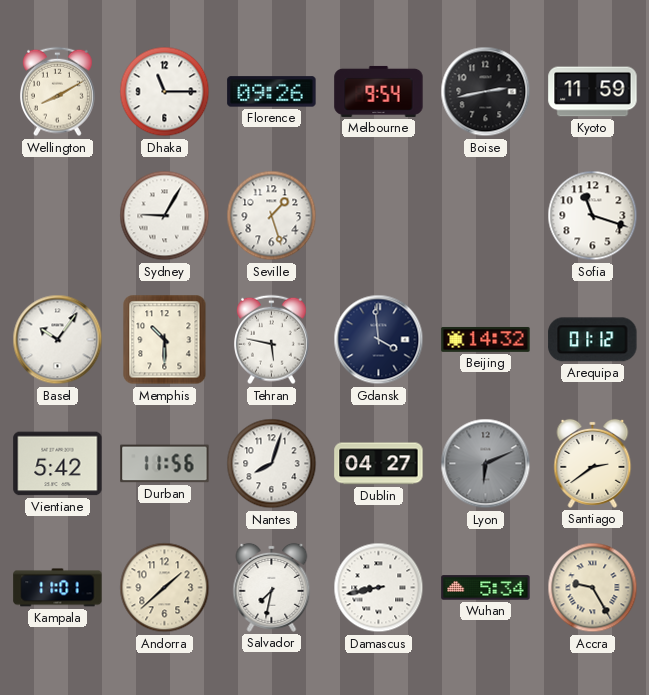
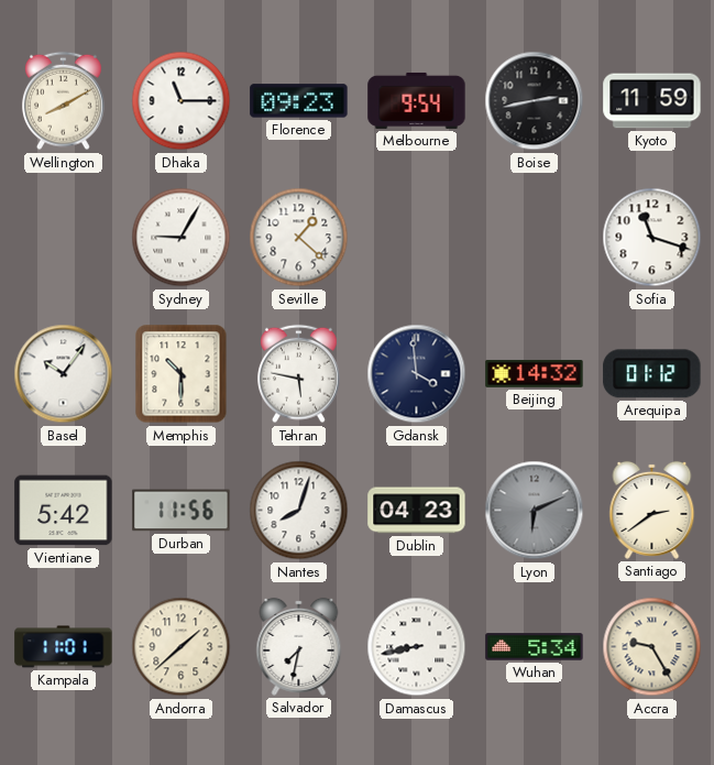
Florence: 09:26 -> 09:23
Seville: 1:27 -> 1:22
Dublin: 04:27 -> 04:23
